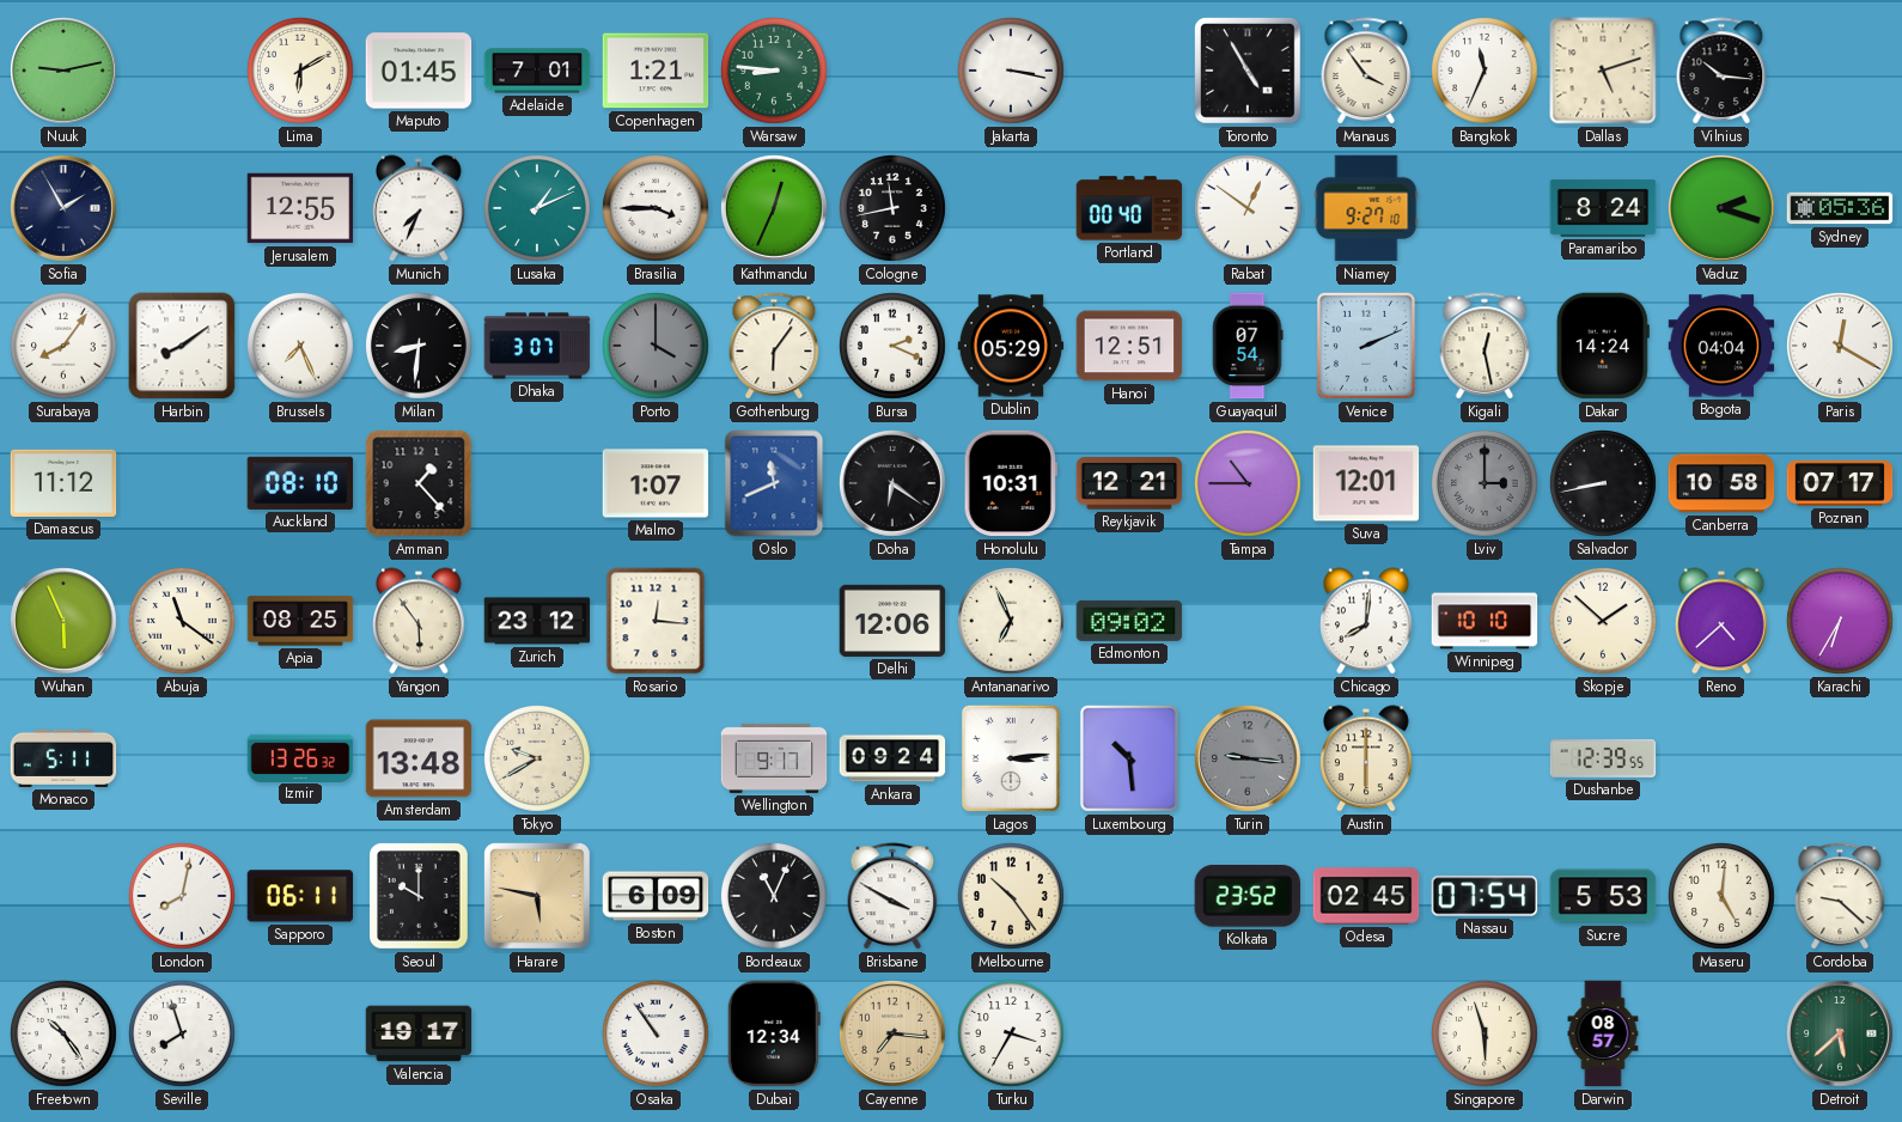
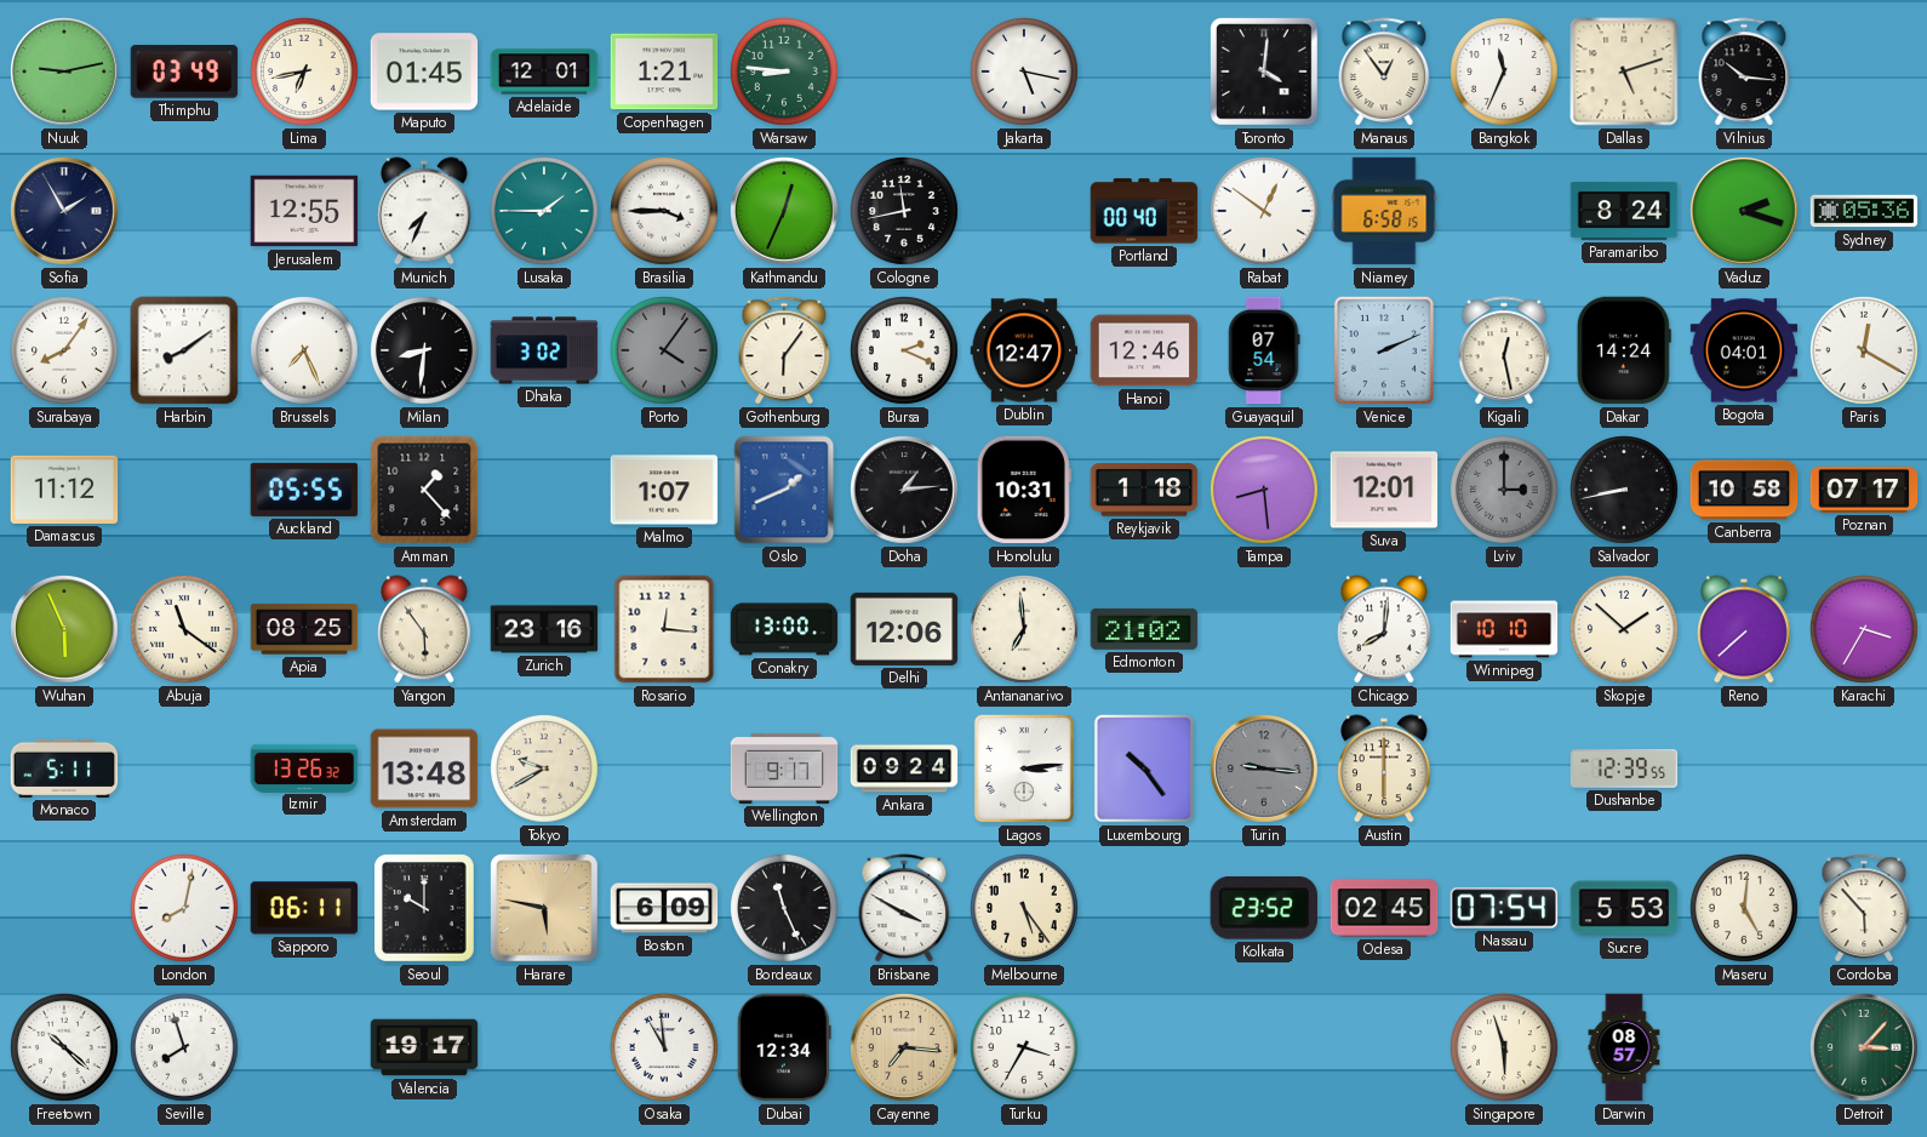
Thimphu: none -> 03:49
Lima: 6:10 -> 6:43
Adelaide: 7:01 -> 12:01
Jakarta: 3:17 -> 5:17
Toronto: 4:55 -> 4:01
Manaus: 3:54 -> 12:54
Lusaka: 1:11 -> 1:45
Niamey: 9:27 -> 6:58
Dhaka: 3:07 -> 3:02
Porto: 4:00 -> 4:06
Dublin: 05:29 -> 12:47
Hanoi: 12:51 -> 12:46
Bogota: 04:04 -> 04:01
Auckland: 08:10 -> 05:55
Oslo: 11:41 -> 1:41
Doha: 6:21 -> 1:14
Reykjavik: 12:21 -> 1:18
Tampa: 10:45 -> 8:29
Zurich: 23:12 -> 23:16
Conakry: none -> 13:00
Antananarivo: 6:56 -> 6:59
Edmonton: 09:02 -> 21:02
Reno: 4:38 -> 7:38
Karachi: 6:35 -> 3:35
Luxembourg: 10:29 -> 10:24
Bordeaux: 11:04 -> 11:26
Melbourne: 10:24 -> 5:24
Cordoba: 9:22 -> 5:53
Freetown: 10:24 -> 10:22
Osaka: 10:54 -> 10:59
Detroit: 5:38 -> 3:07
